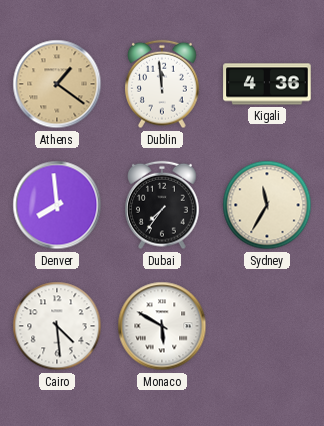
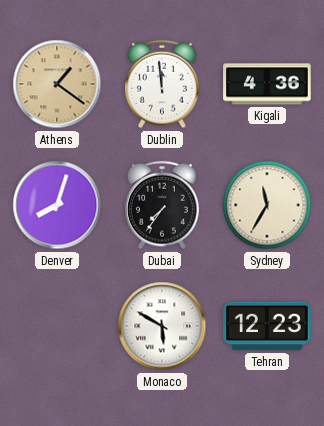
Denver: 7:59 -> 8:03
Cairo: 4:29 -> none
Tehran: none -> 12:23
